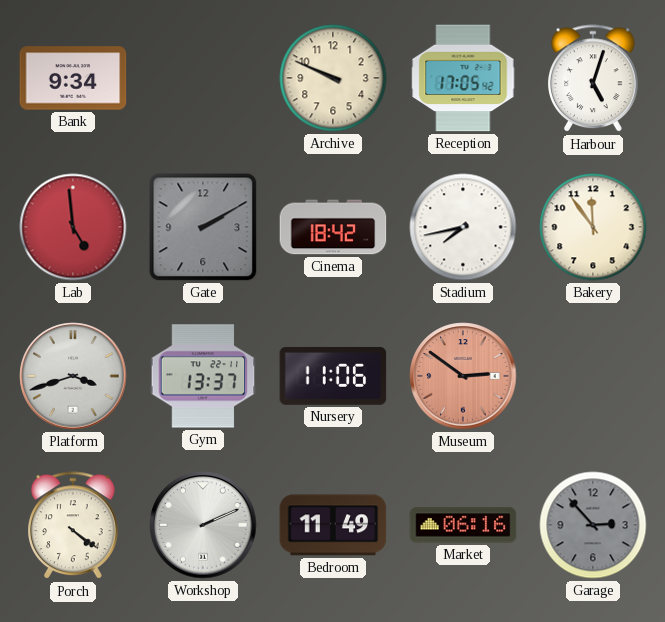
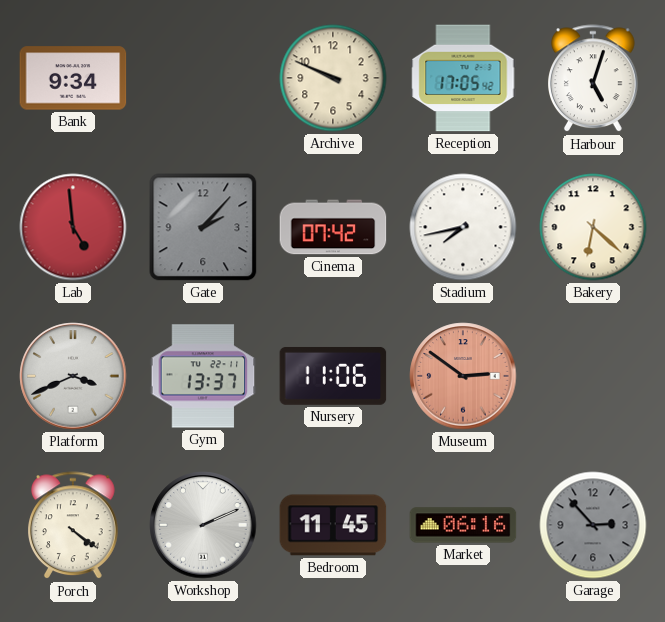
Gate: 2:10 -> 2:07
Cinema: 18:42 -> 07:42
Bakery: 11:54 -> 6:22
Platform: 3:42 -> 3:41
Bedroom: 11:49 -> 11:45
